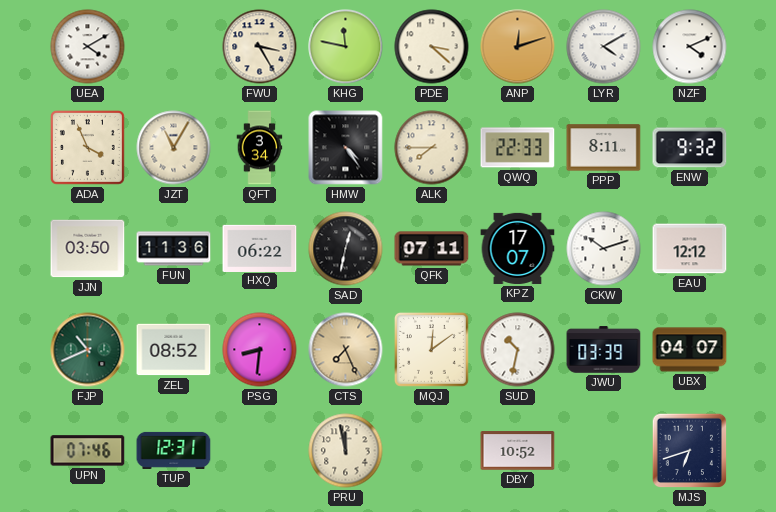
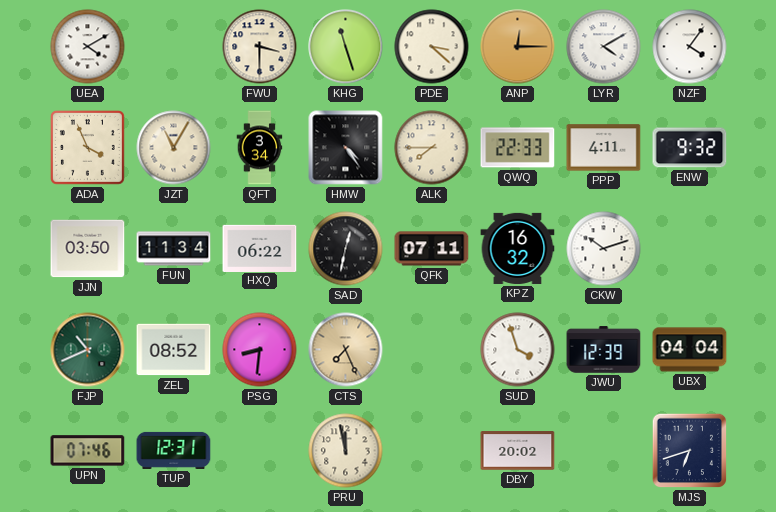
FWU: 3:25 -> 3:30
KHG: 11:47 -> 11:27
ANP: 12:12 -> 12:15
NZF: 4:11 -> 4:06
PPP: 8:11 -> 4:11
FUN: 11:36 -> 11:34
KPZ: 17:07 -> 16:32
EAU: 12:12 -> none
MQJ: 12:09 -> none
SUD: 10:32 -> 3:57
JWU: 03:39 -> 12:39
UBX: 04:07 -> 04:04
DBY: 10:52 -> 20:02
